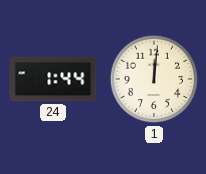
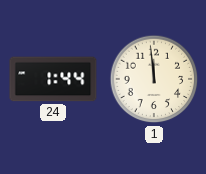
1: 12:01 -> 11:59
